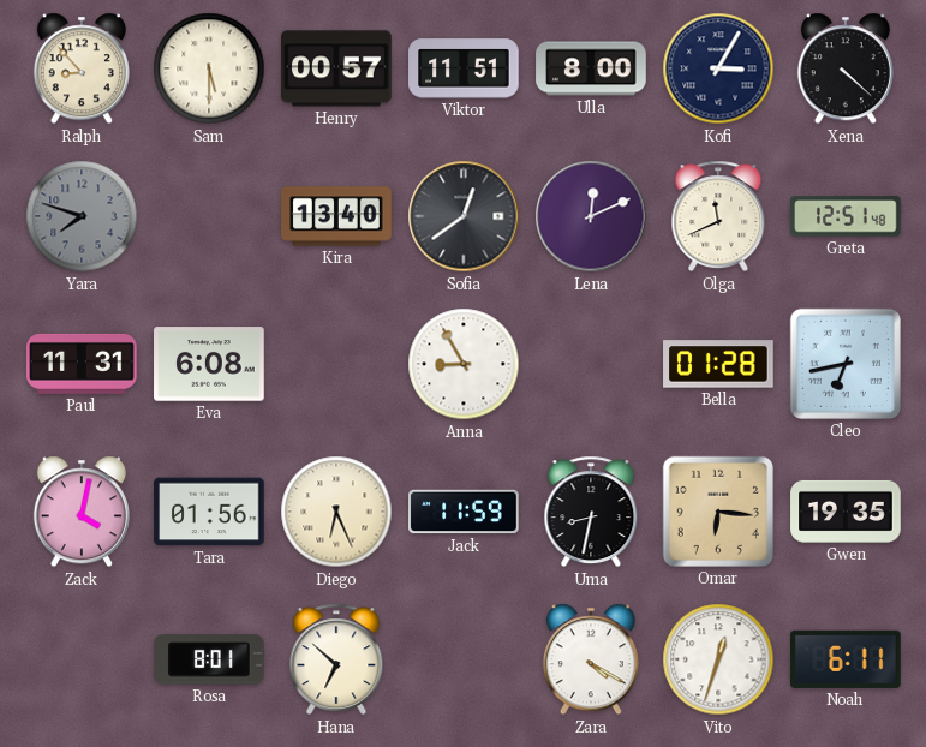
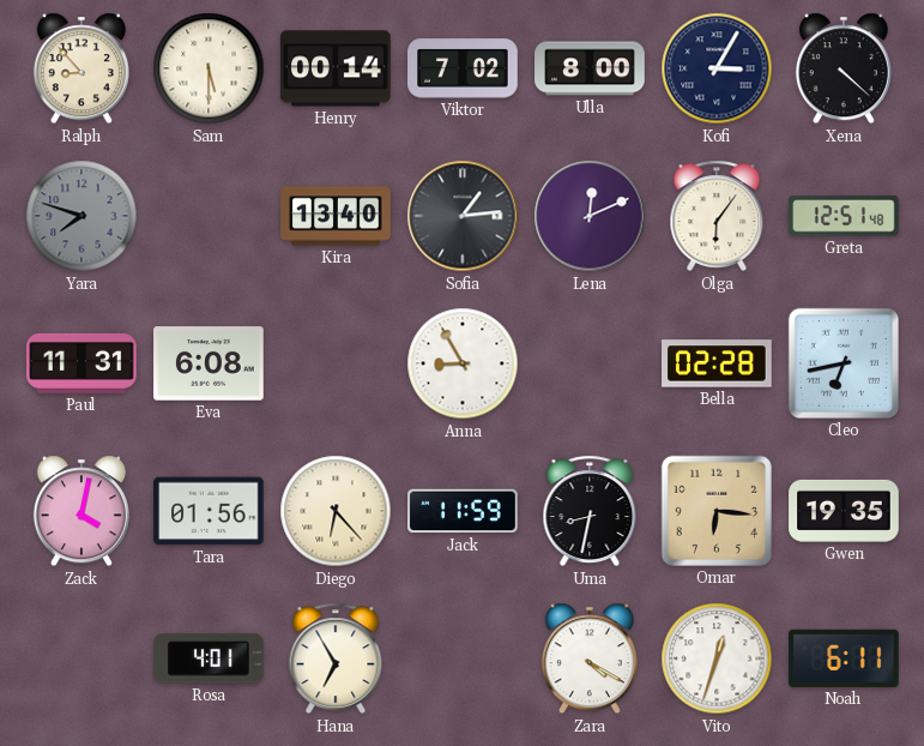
Henry: 00:57 -> 00:14
Viktor: 11:51 -> 7:02
Sofia: 12:39 -> 1:14
Olga: 11:41 -> 6:06
Bella: 01:28 -> 02:28
Diego: 6:26 -> 6:23
Rosa: 8:01 -> 4:01
Hana: 6:52 -> 6:55
